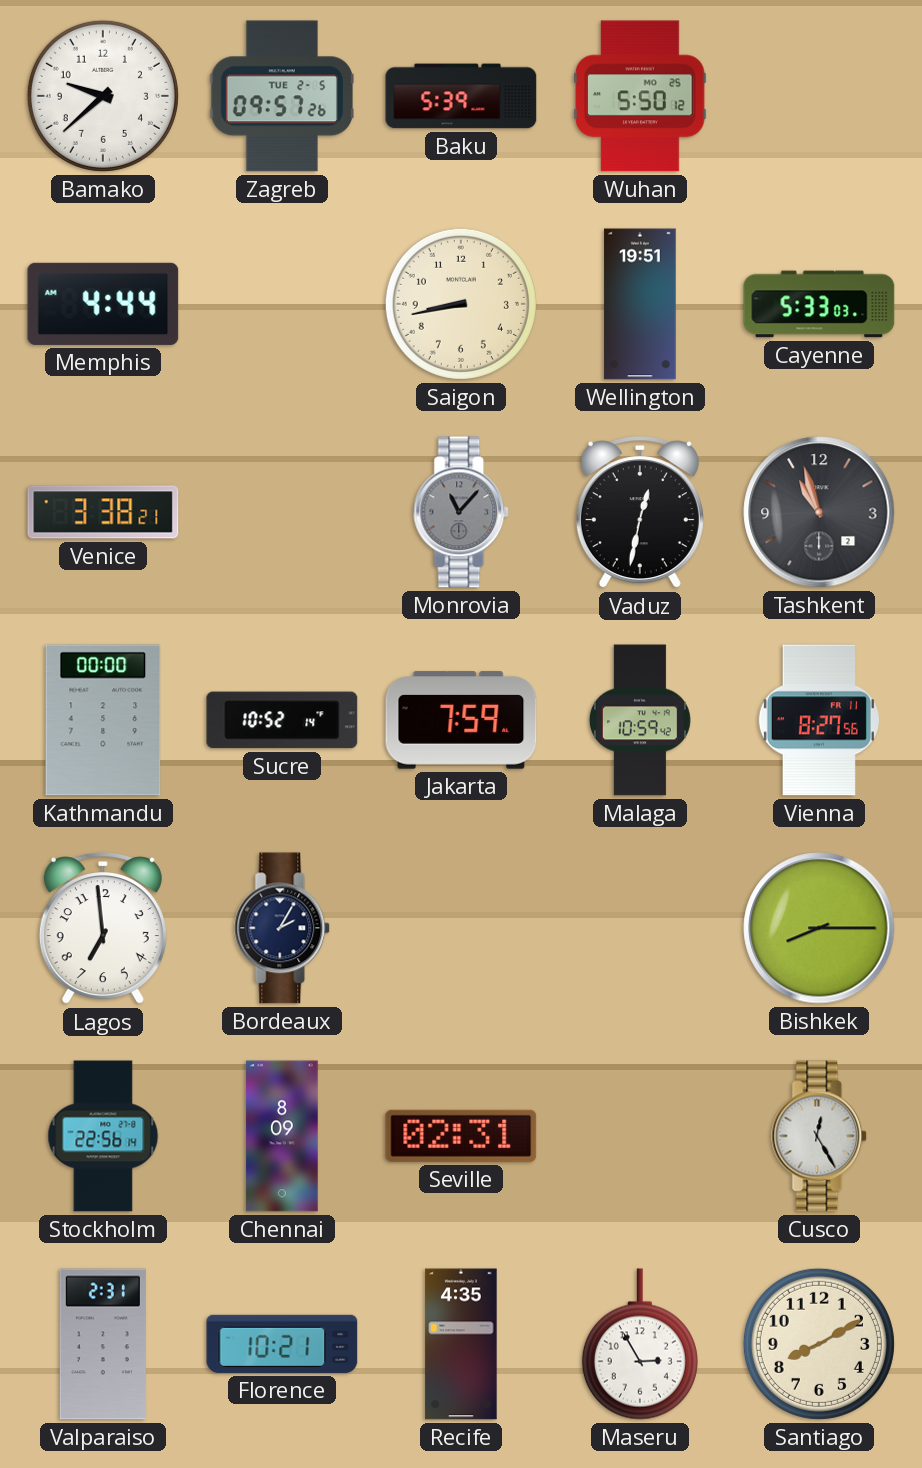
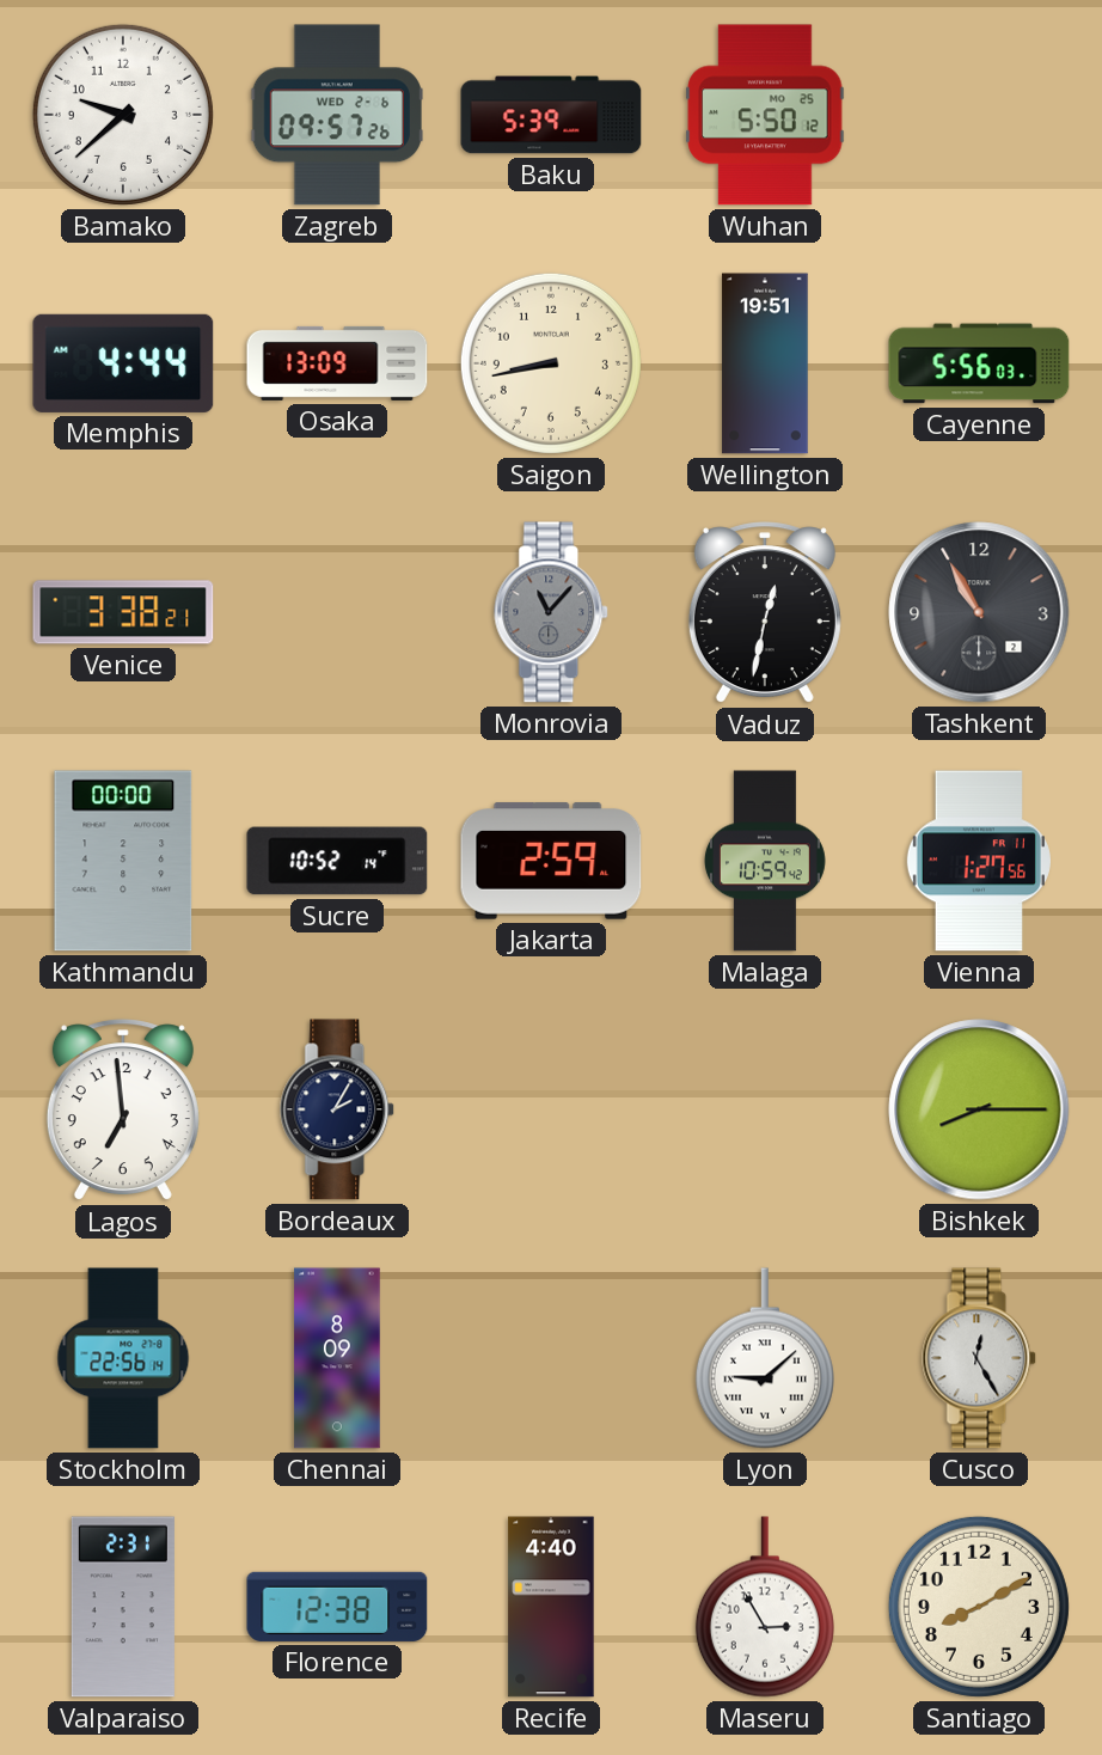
Zagreb date: TUE 2-5 -> WED 2-6
Osaka: none -> 13:09
Cayenne: 5:33 -> 5:56
Tashkent: 10:57 -> 10:55
Jakarta: 7:59 -> 2:59
Vienna: 8:27 -> 1:27
Seville: 02:31 -> none
Lyon: none -> 9:08
Florence: 10:21 -> 12:38
Recife: 4:35 -> 4:40
